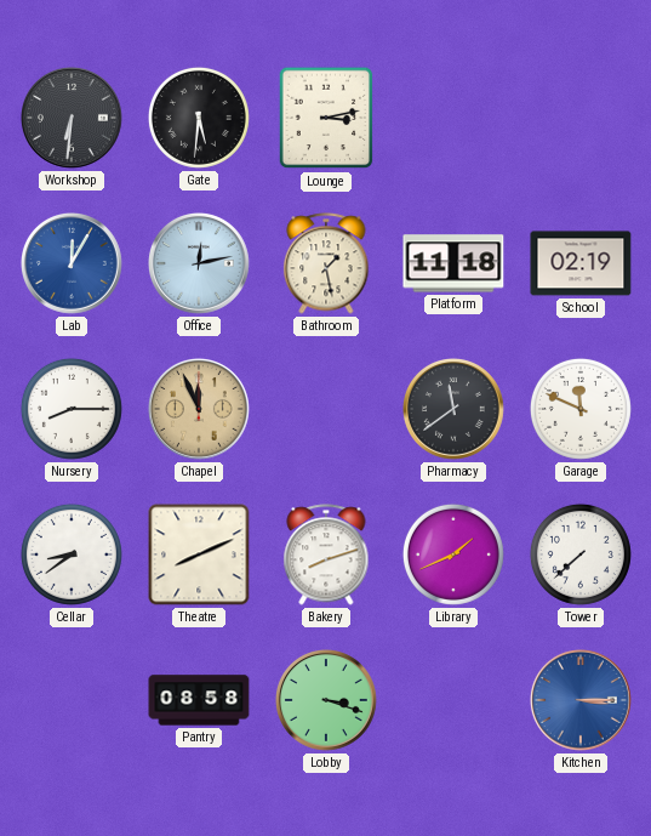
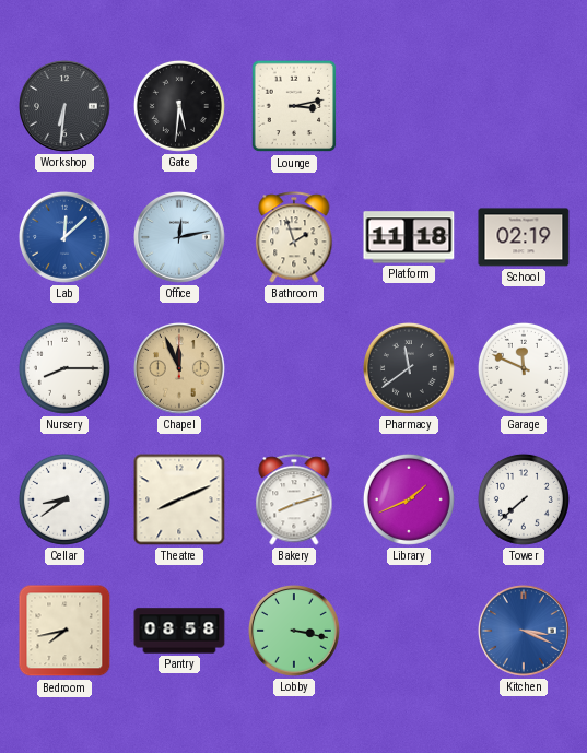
Lab: 12:05 -> 12:08
Bathroom: 1:28 -> 1:57
Bedroom: none -> 7:43
Lobby: 3:18 -> 3:17
Kitchen: 3:15 -> 3:19
